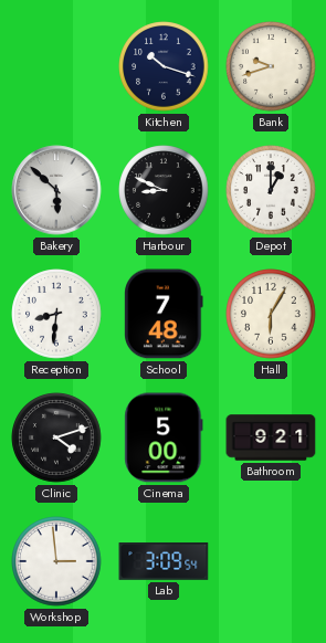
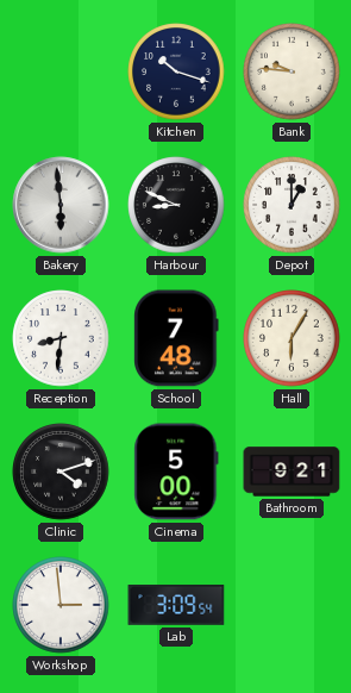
Bank: 9:42 -> 9:46
Bakery: 5:52 -> 5:59
